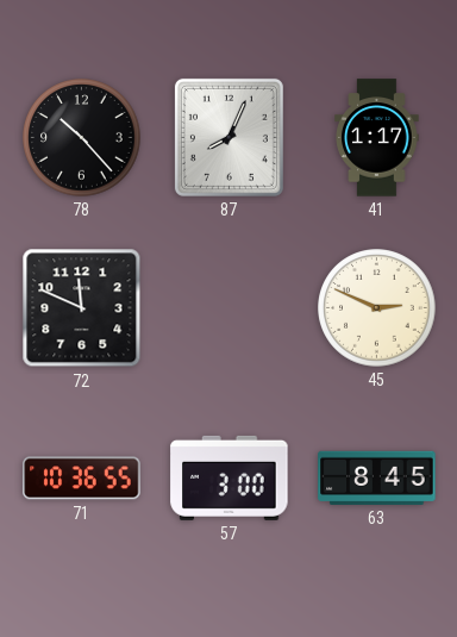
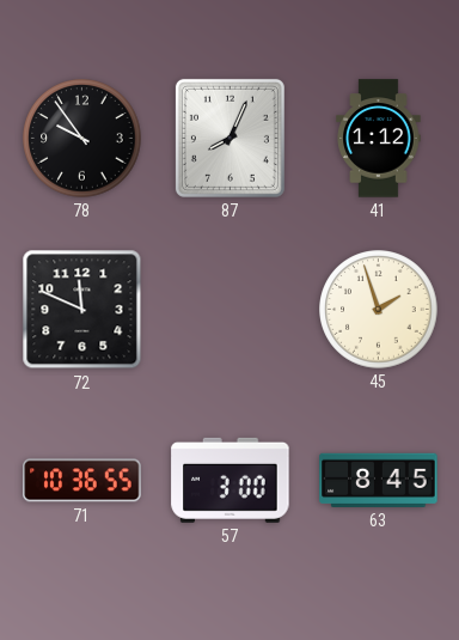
78: 10:23 -> 9:54
41: 1:17 -> 1:12
45: 2:49 -> 1:57
